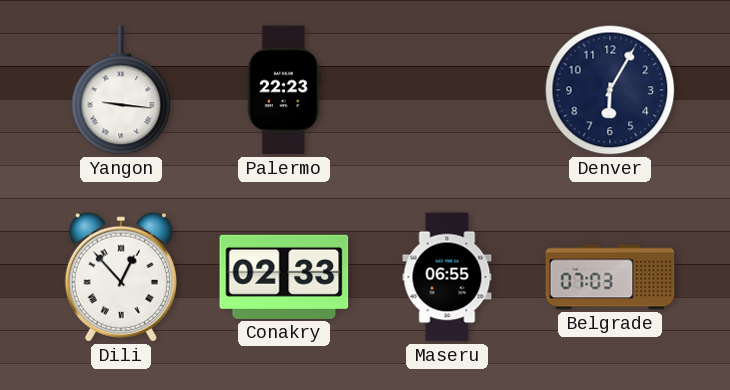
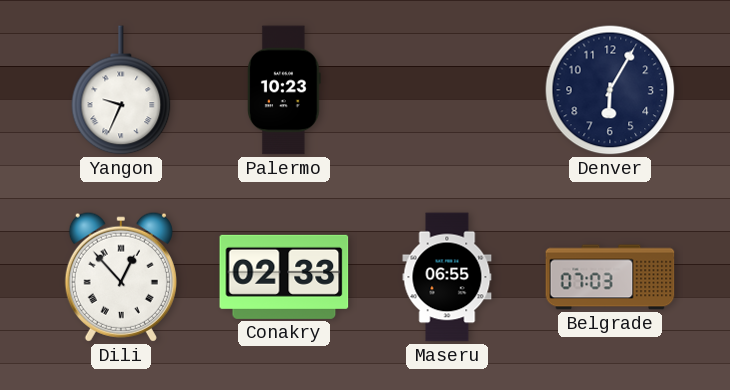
Yangon: 9:16 -> 9:34
Palermo: 22:23 -> 10:23
